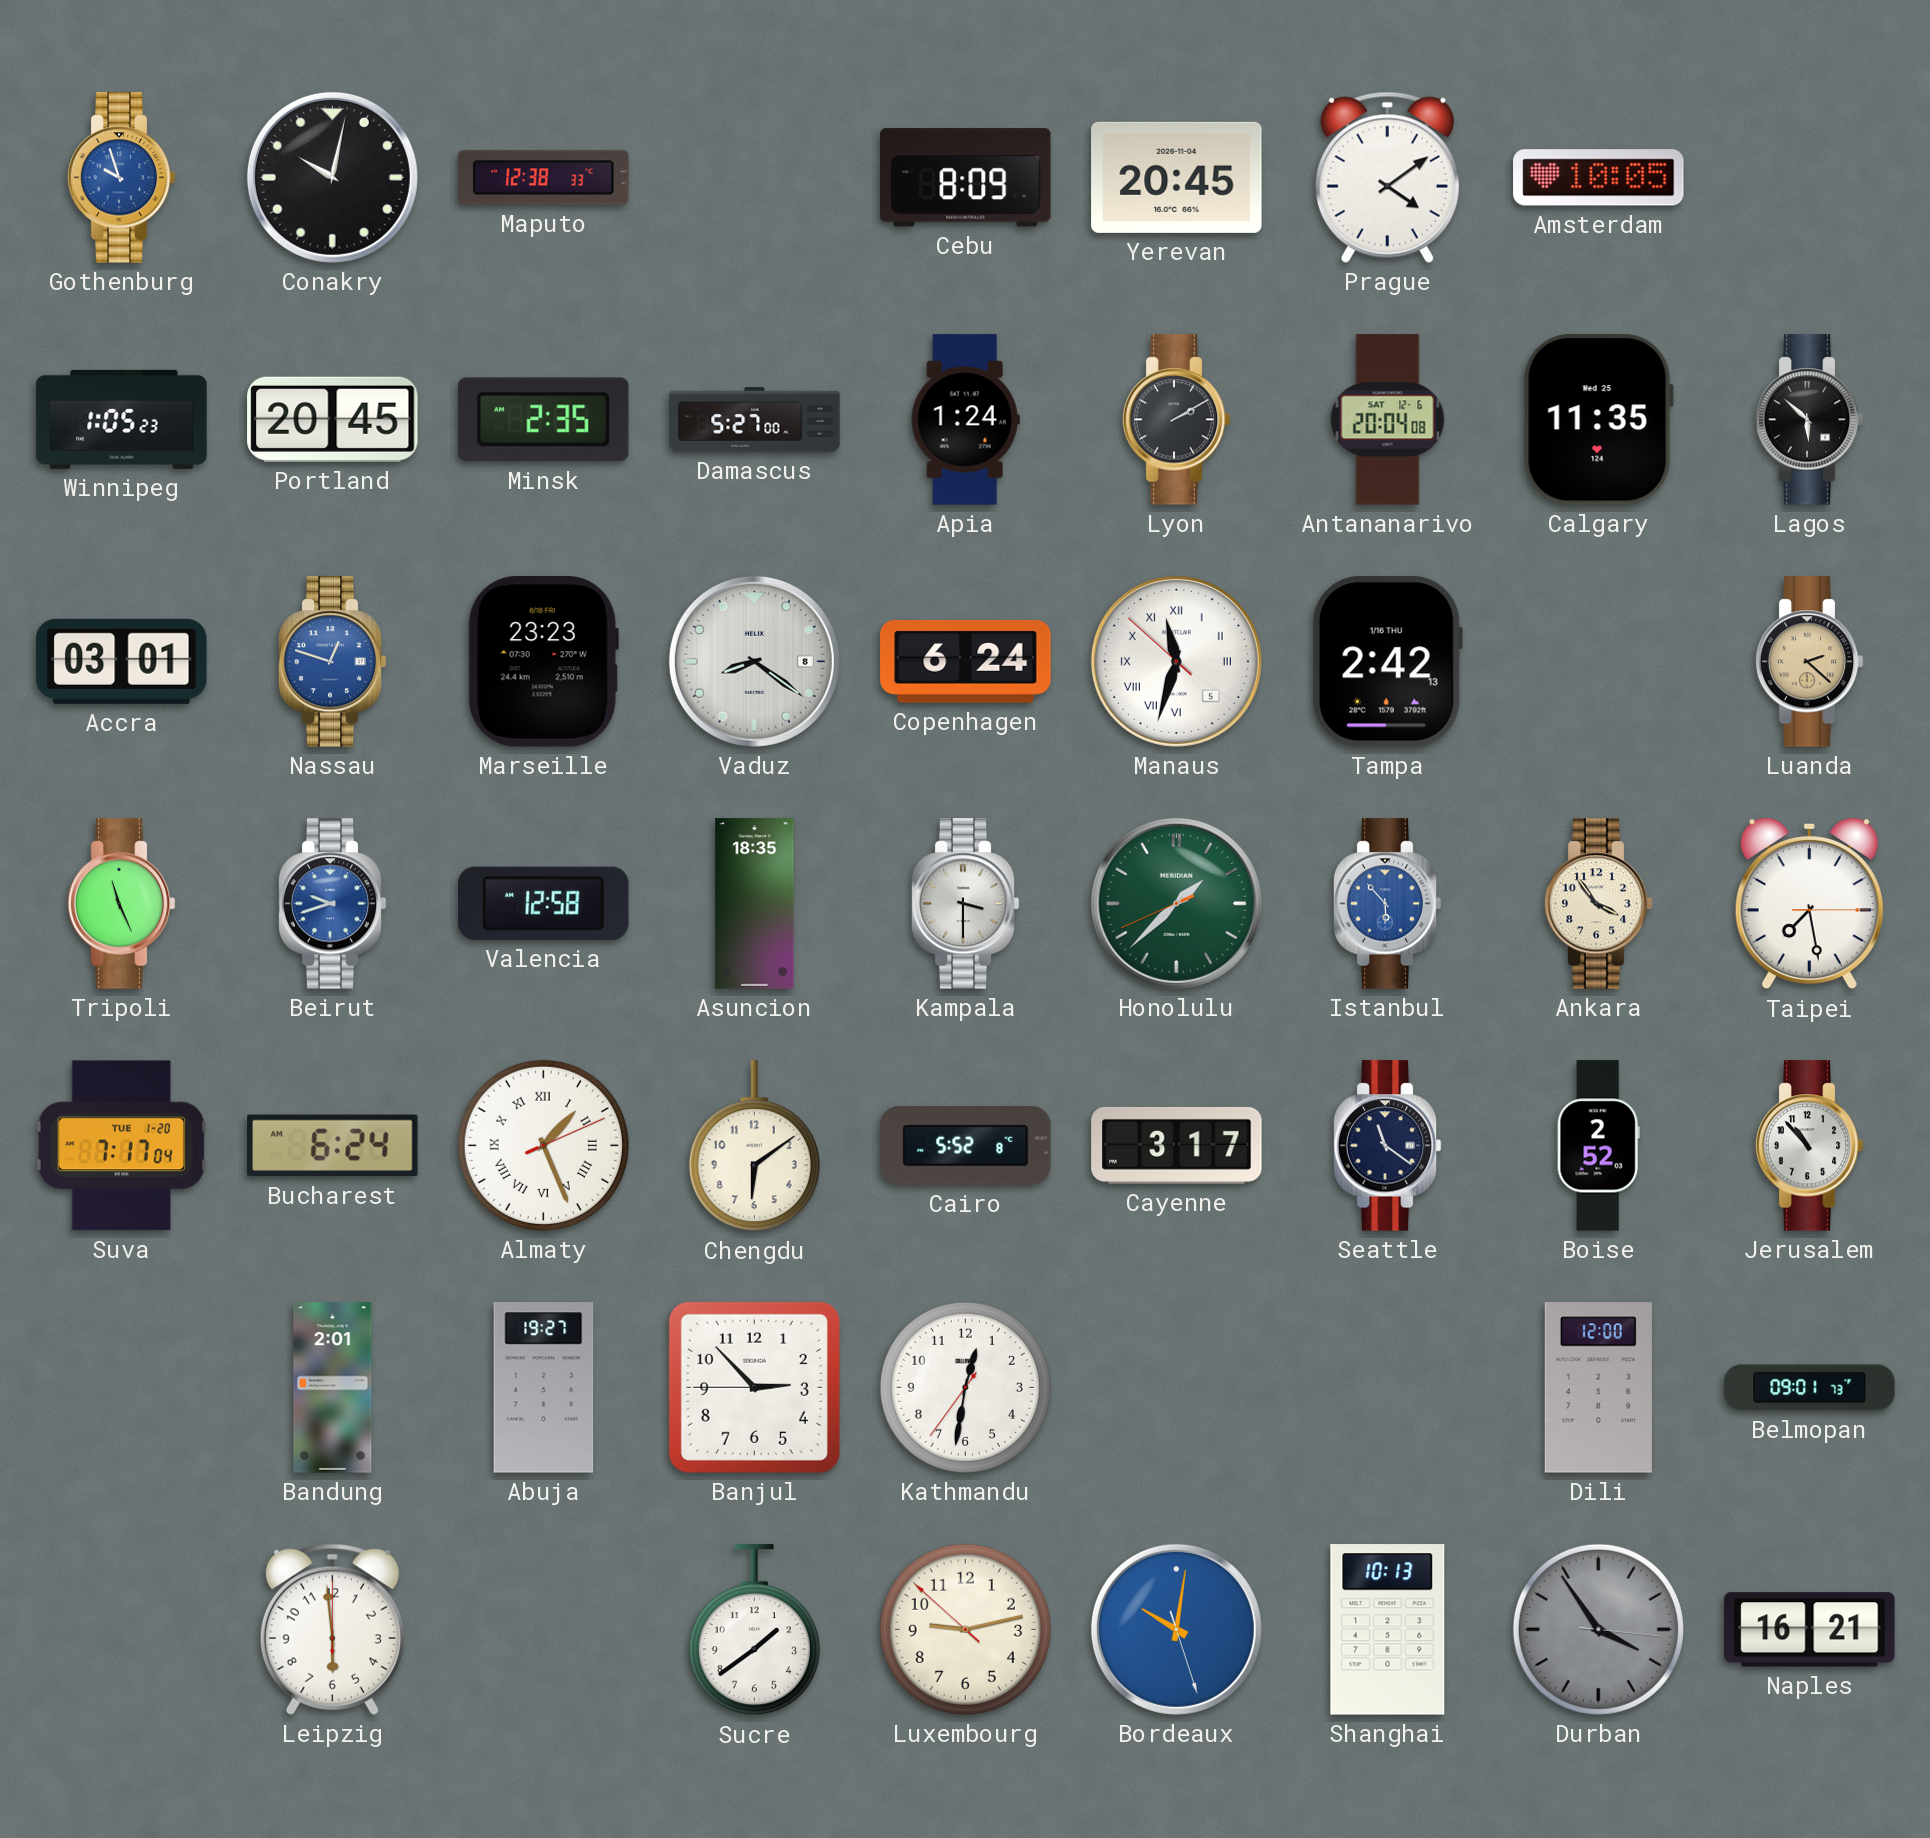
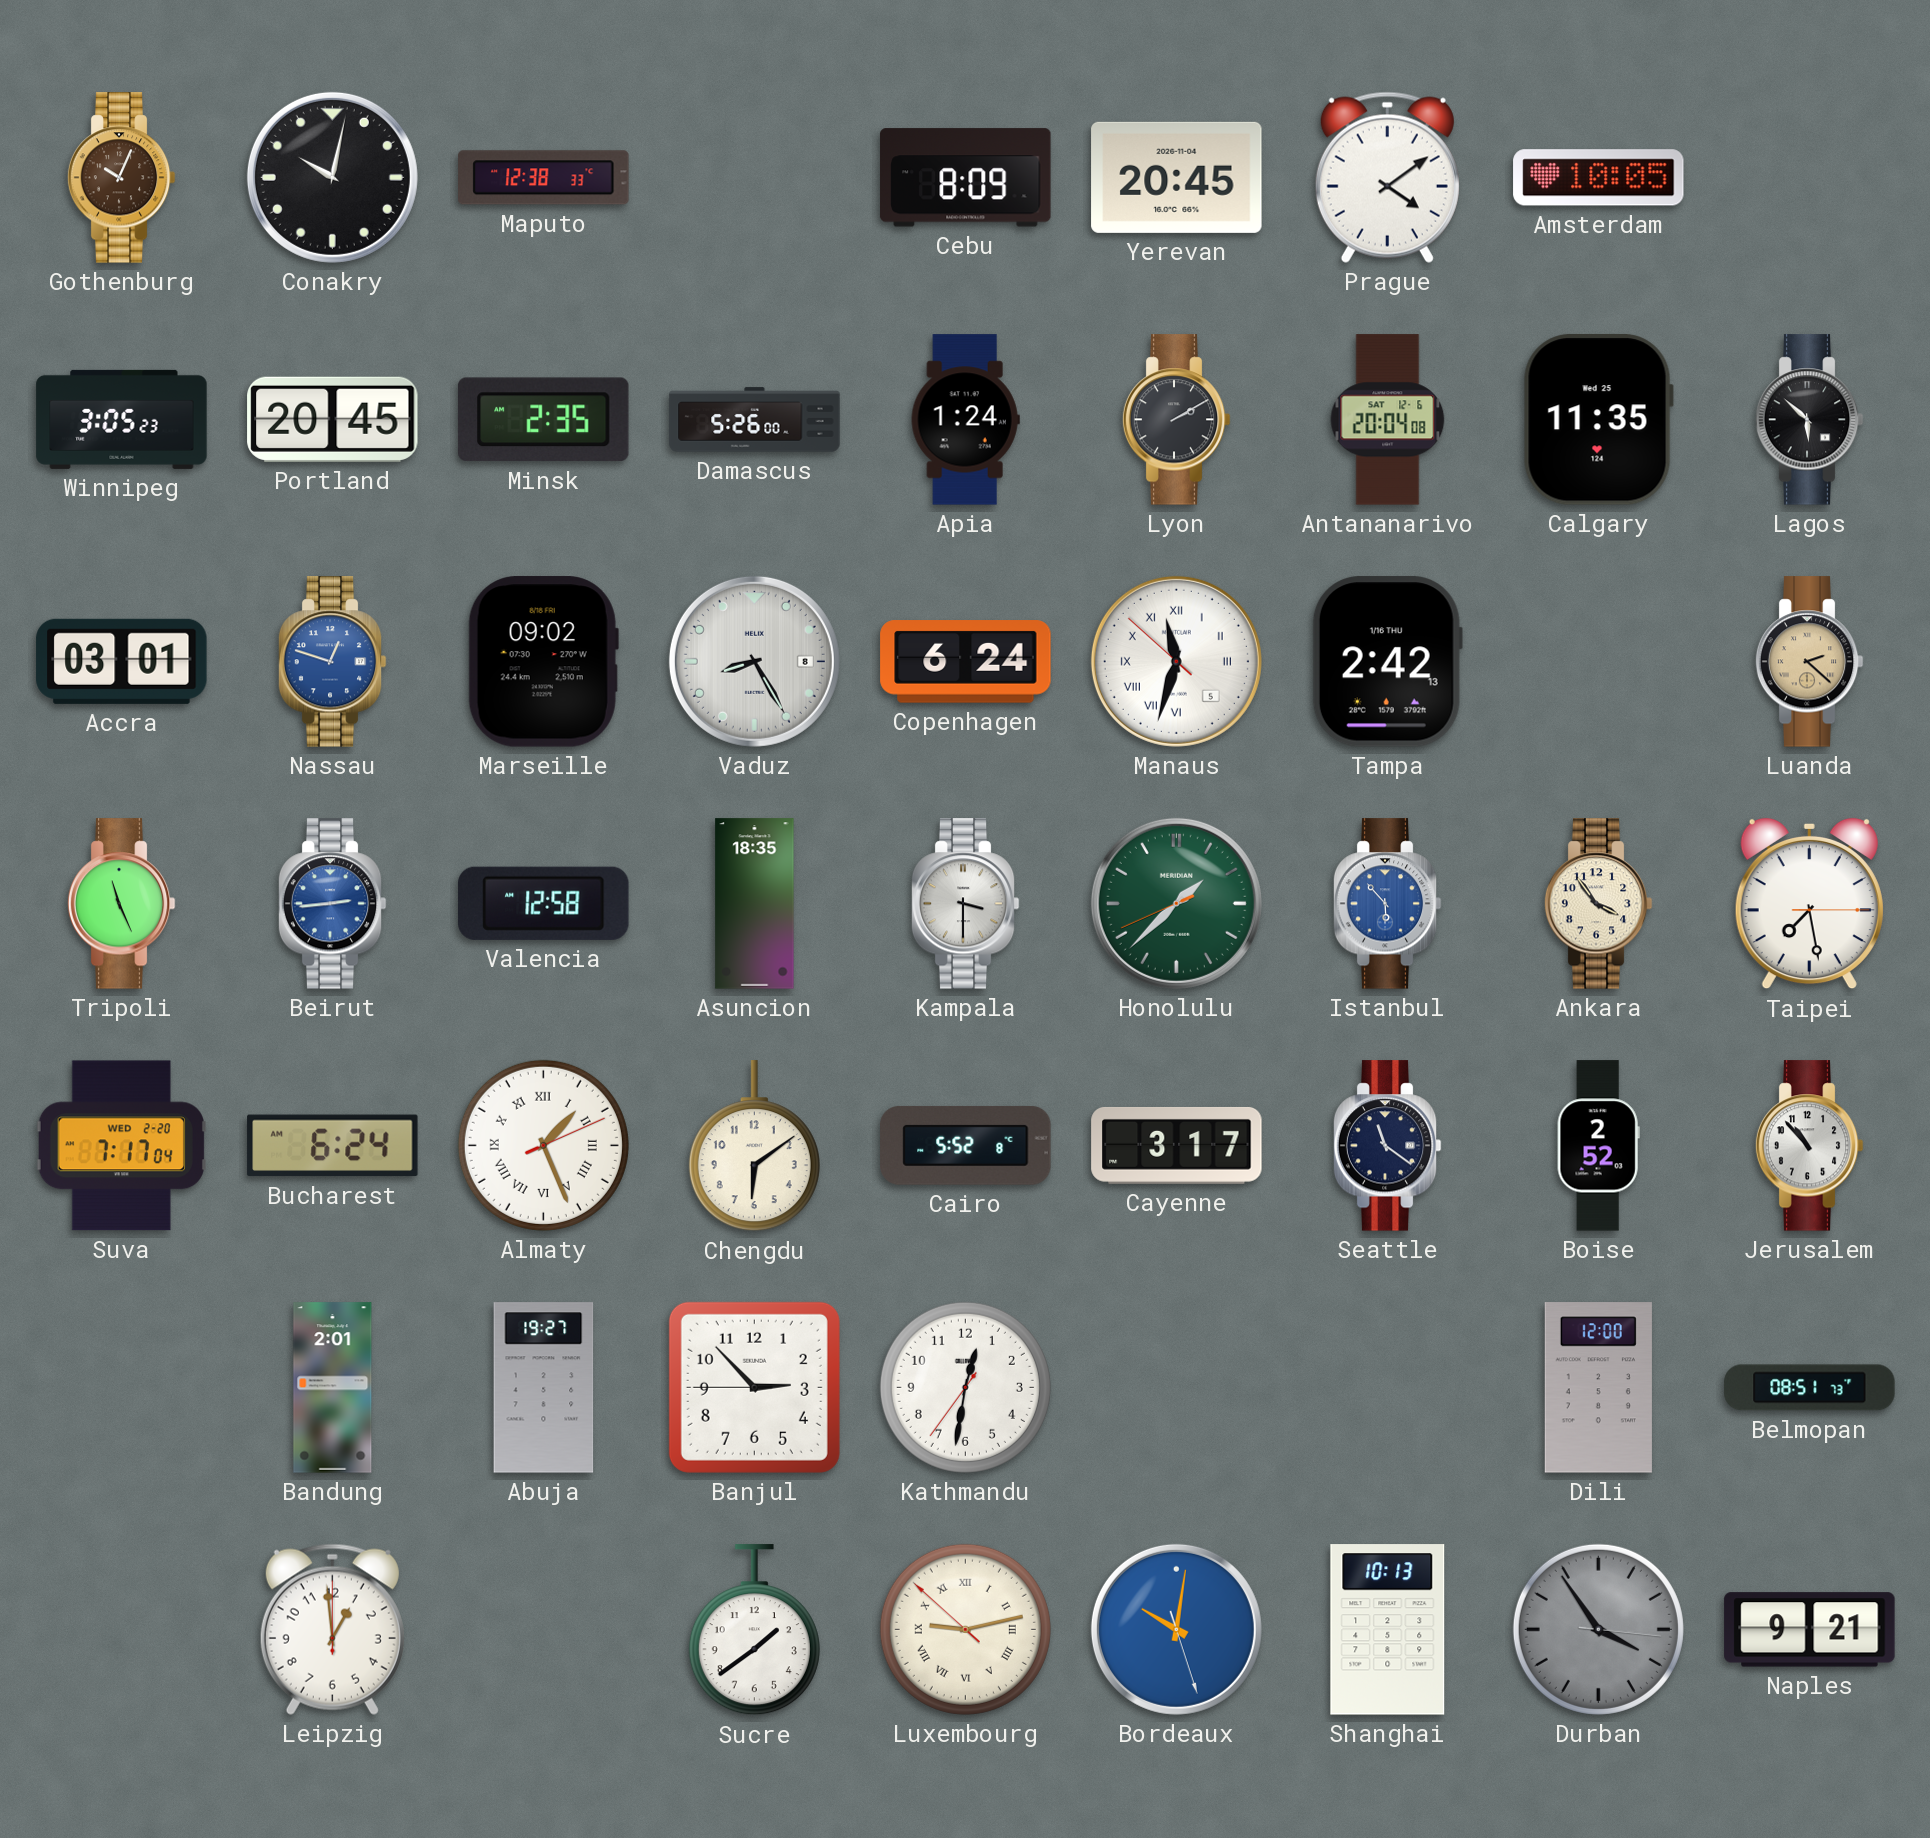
Gothenburg: 9:57 -> 10:04
Gothenburg dial: blue -> brown
Winnipeg: 1:05 -> 3:05
Damascus: 5:27 -> 5:26
Marseille: 23:23 -> 09:02
Vaduz: 8:21 -> 8:25
Beirut: 9:42 -> 2:44
Suva date: TUE 1-20 -> WED 2-20
Belmopan: 09:01 -> 08:51
Leipzig: 5:59 -> 12:59
Luxembourg numerals: Arabic -> Roman
Naples: 16:21 -> 9:21
